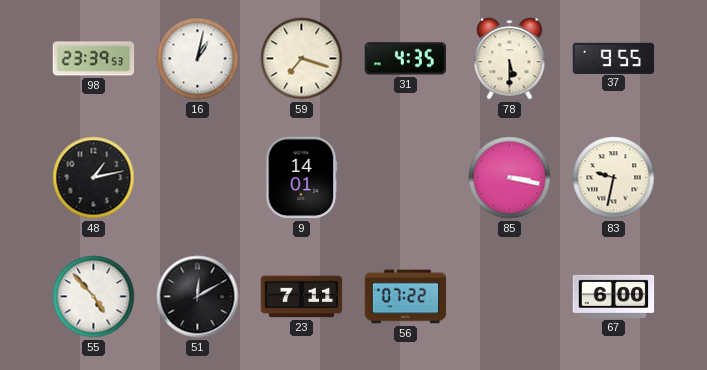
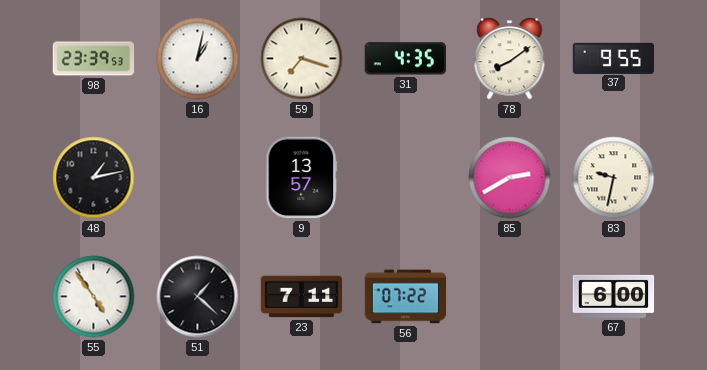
78: 5:30 -> 8:09
9: 14:01 -> 13:57
85: 3:17 -> 2:40
55: 4:53 -> 4:54
51: 12:10 -> 1:22
